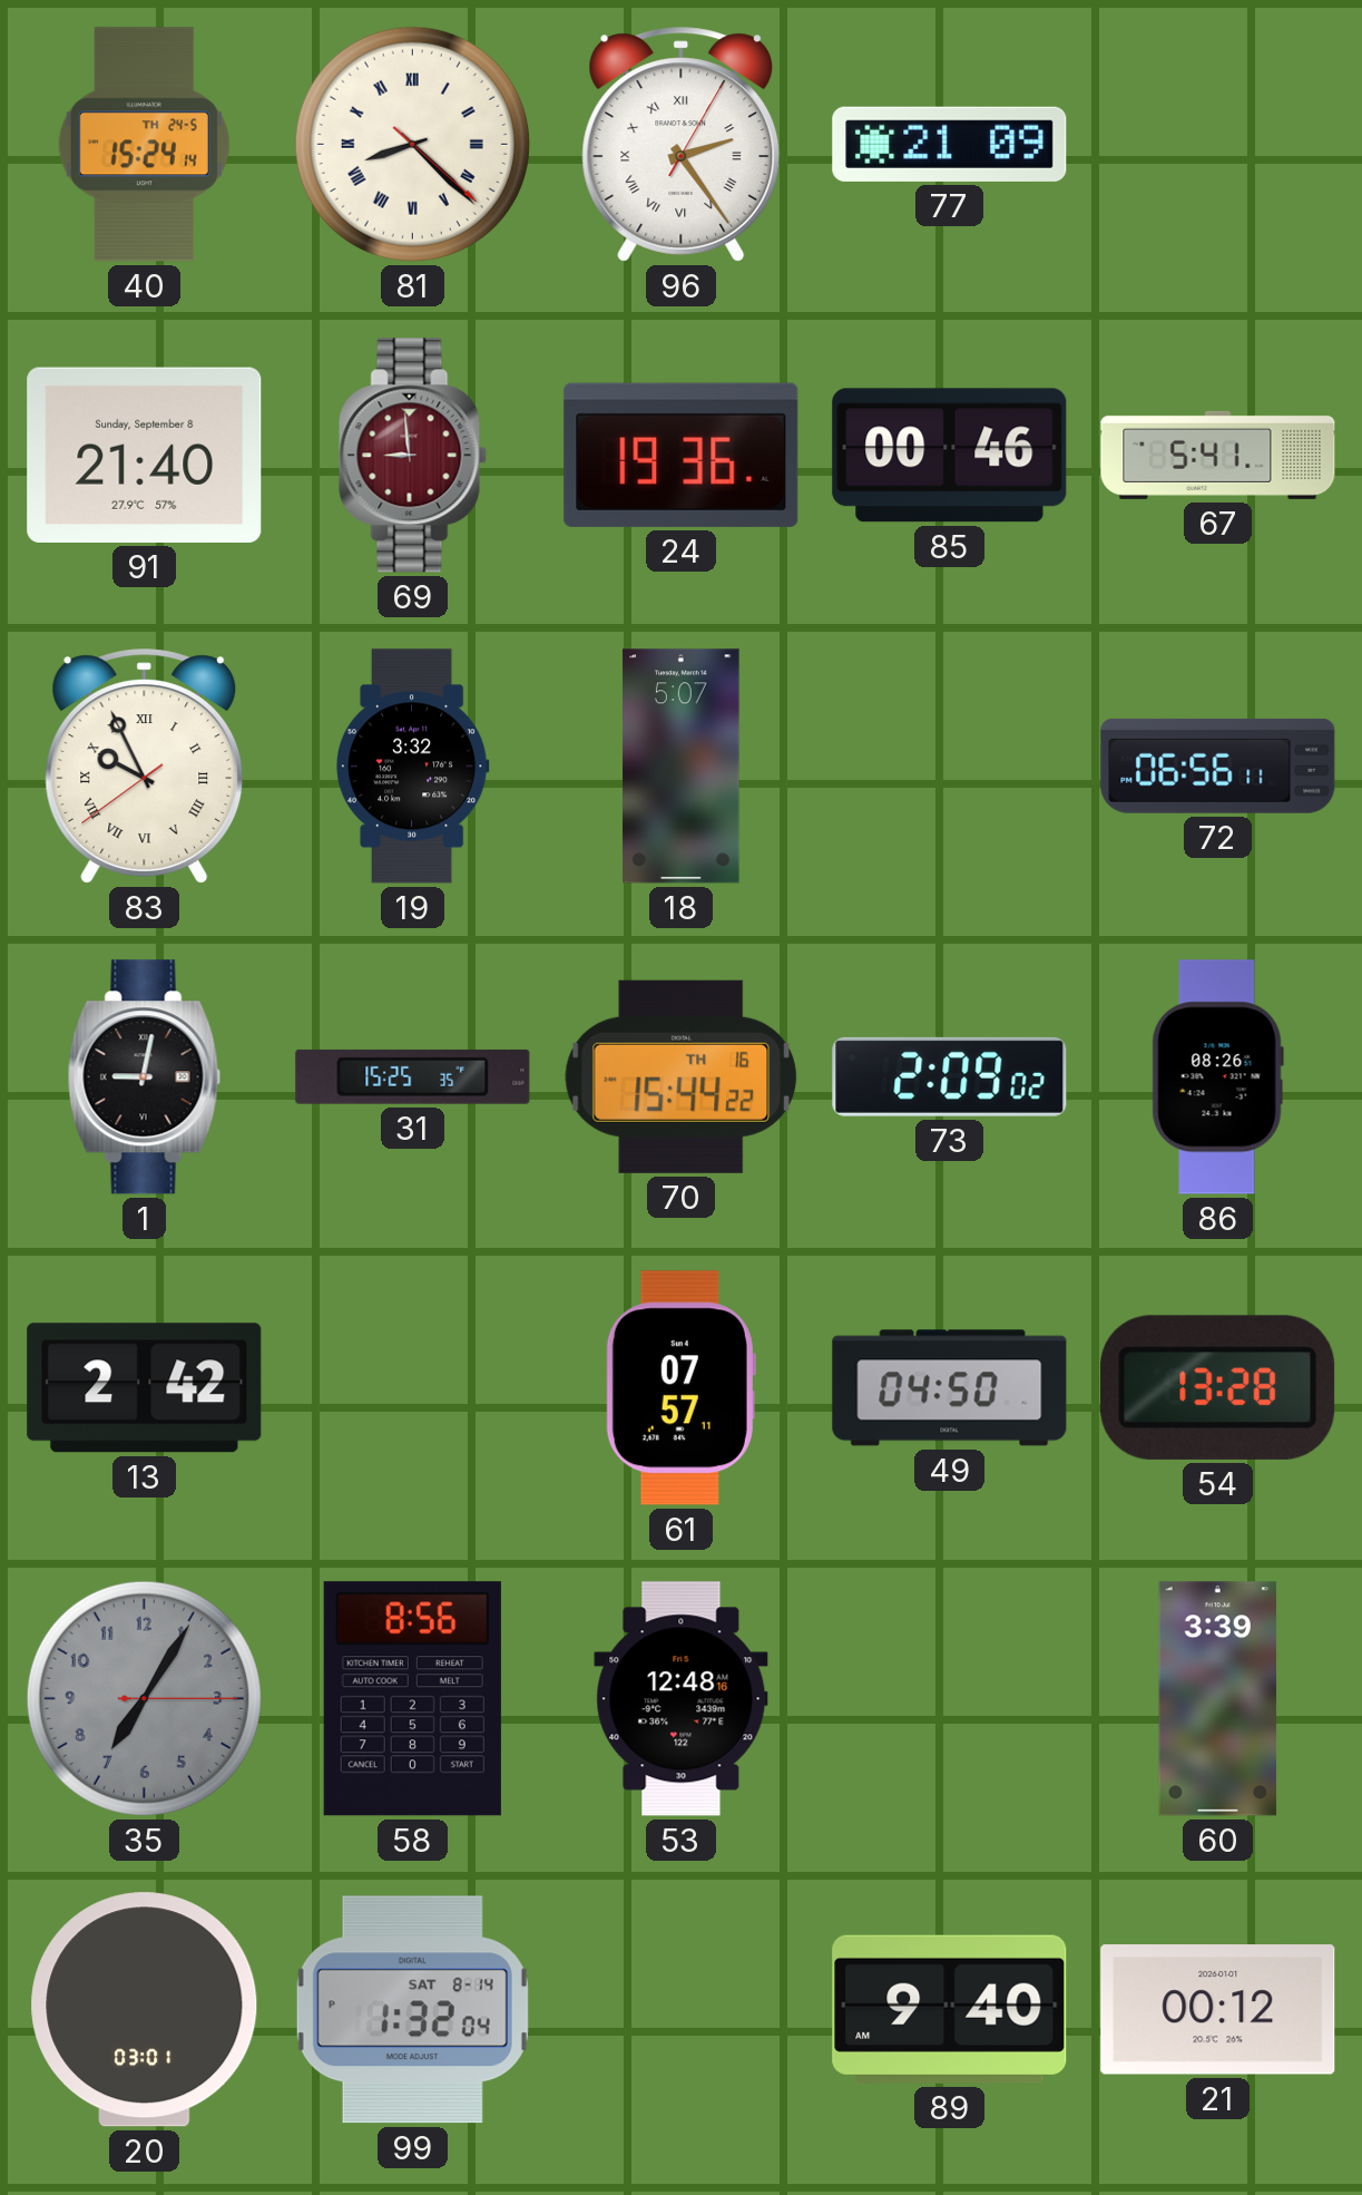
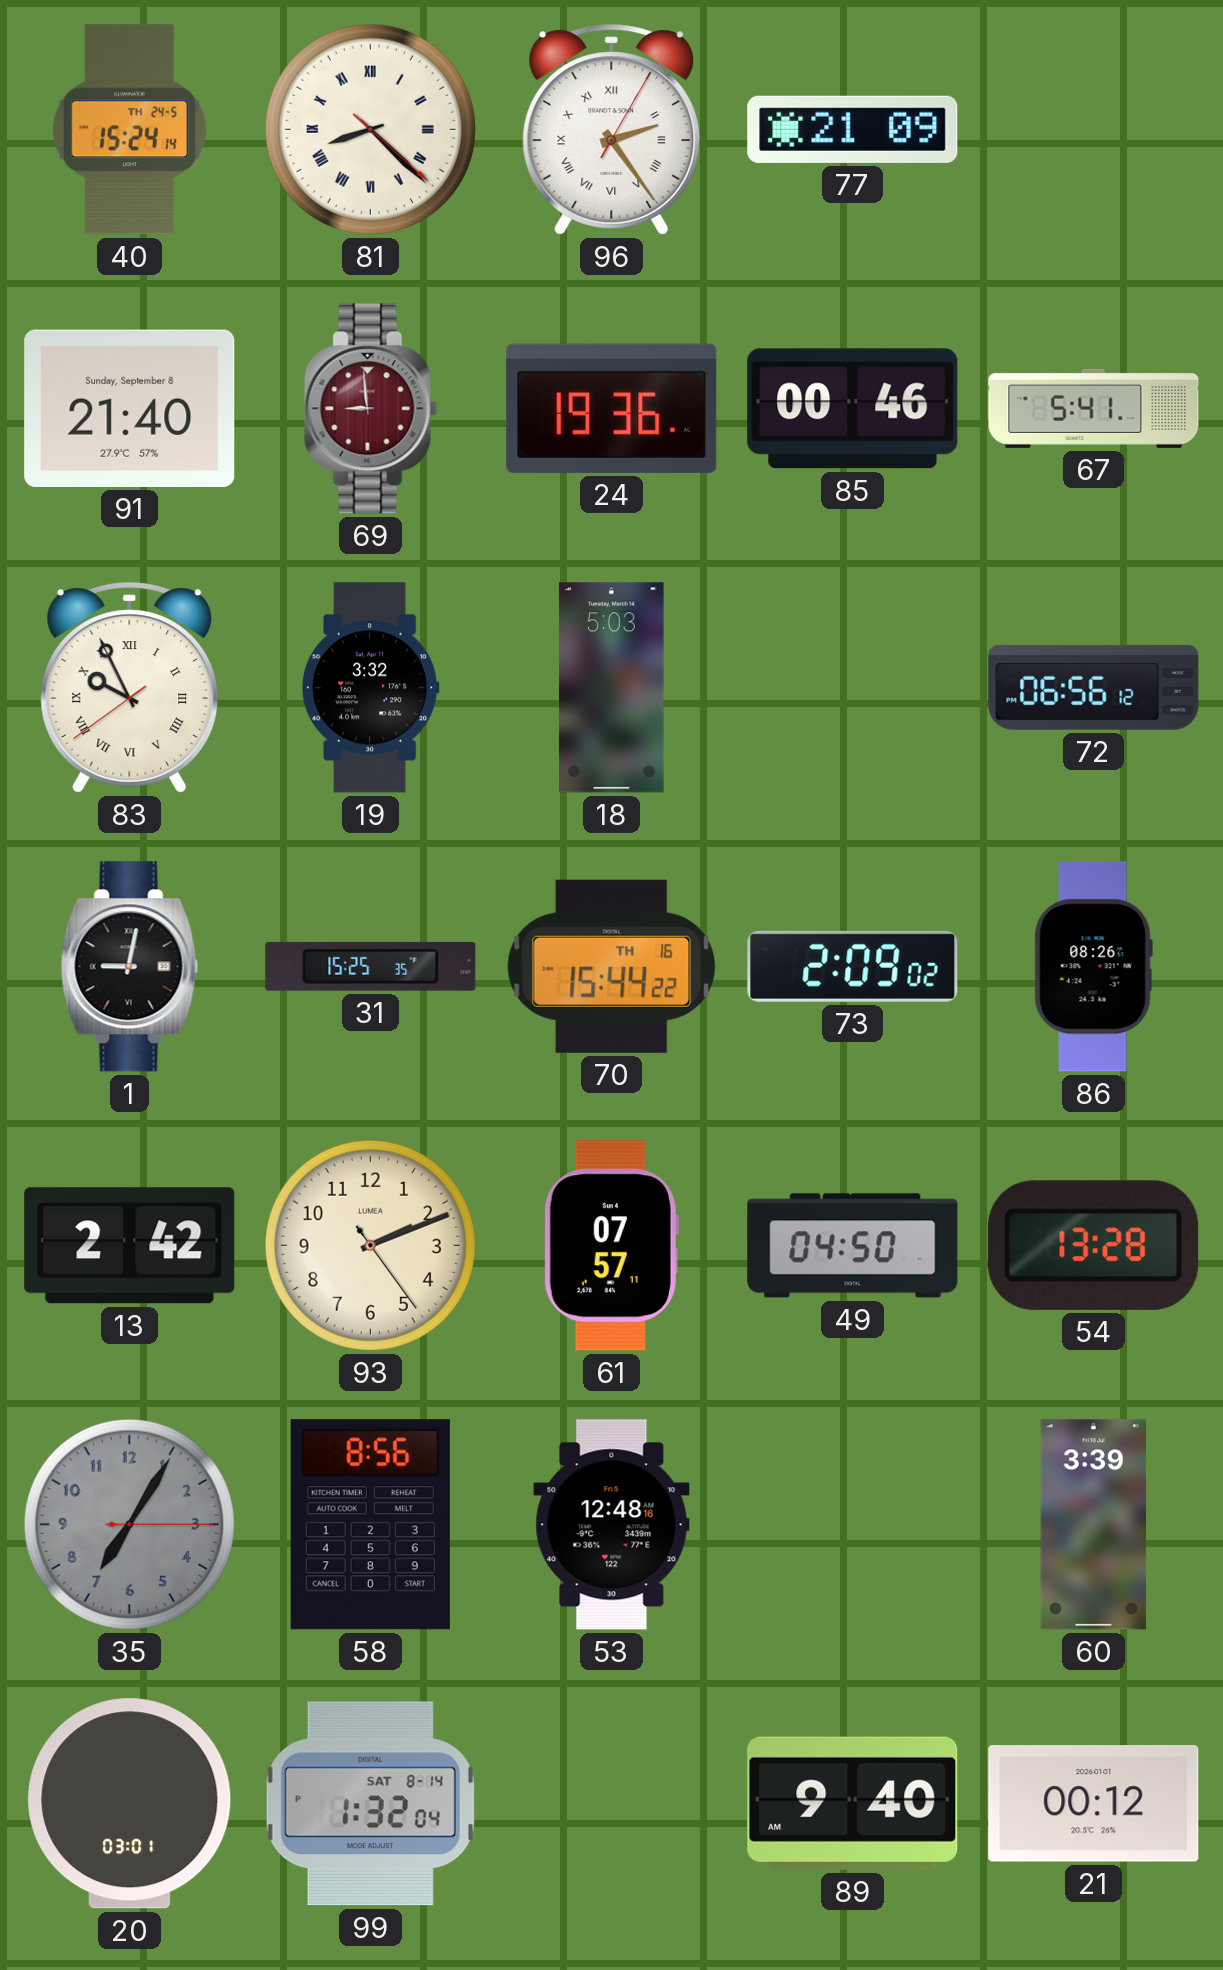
18: 5:07 -> 5:03
72: 06:56:11 -> 06:56:12
93: none -> 2:11
